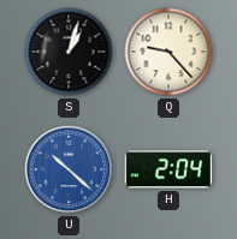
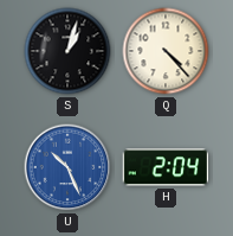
Q: 9:23 -> 4:23
U: 10:22 -> 10:26
